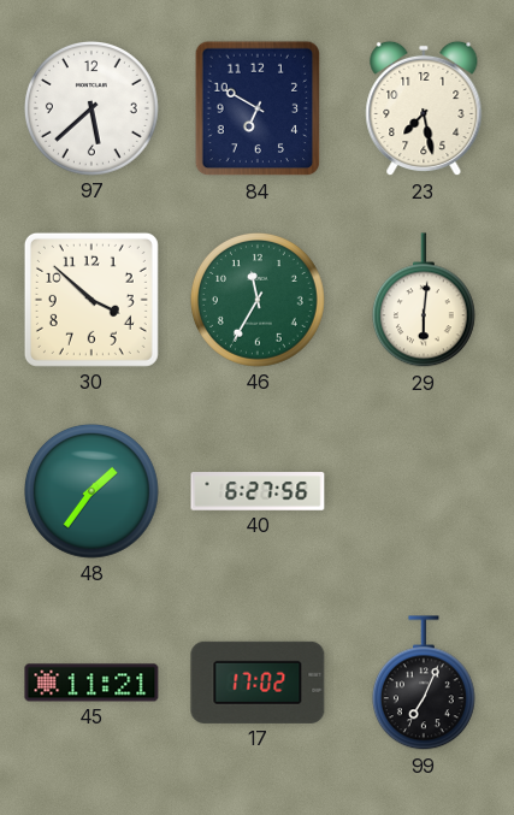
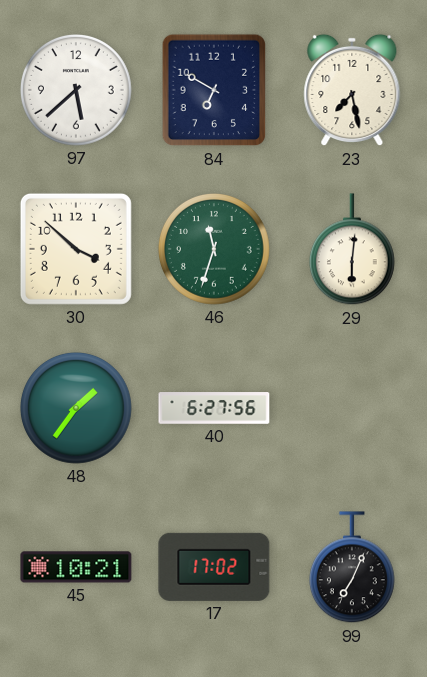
46: 11:35 -> 11:33
45: 11:21 -> 10:21
